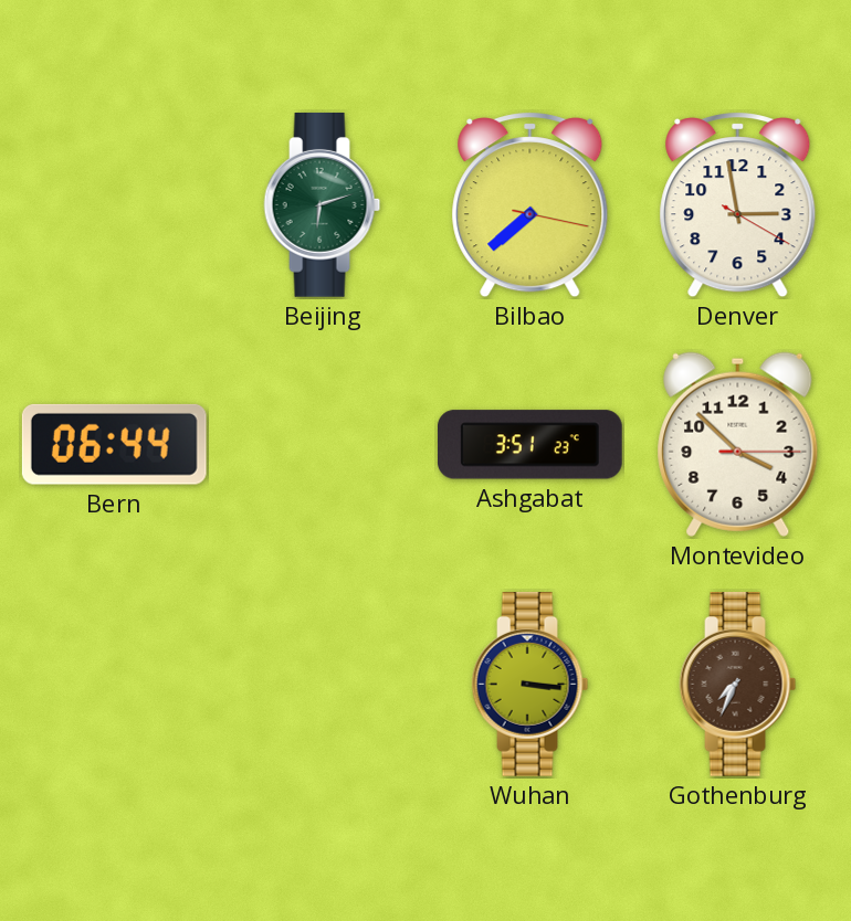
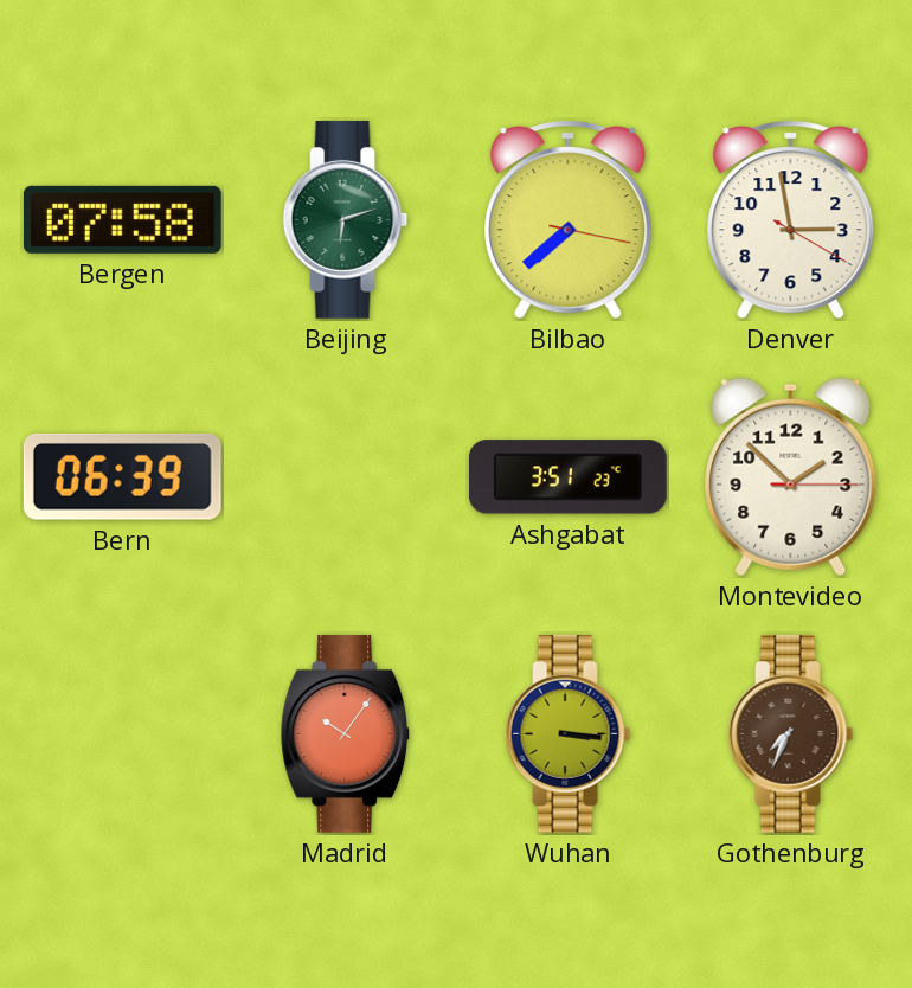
Bergen: none -> 07:58
Bern: 06:44 -> 06:39
Montevideo: 3:52 -> 1:52
Madrid: none -> 10:06
